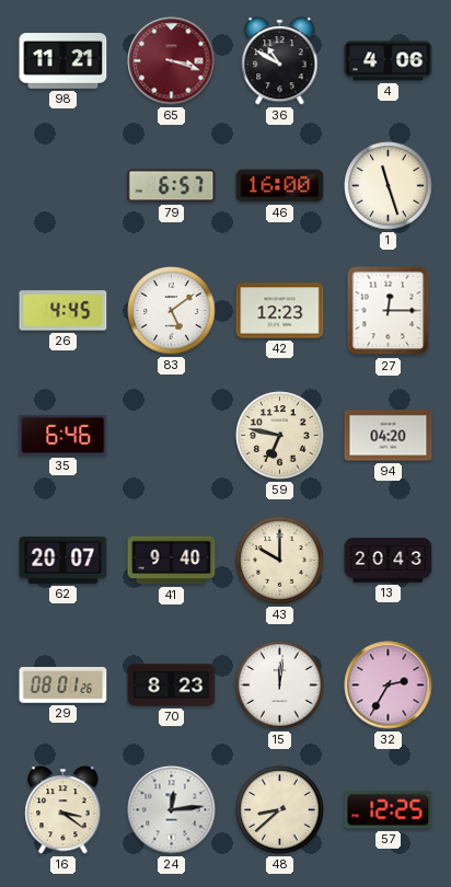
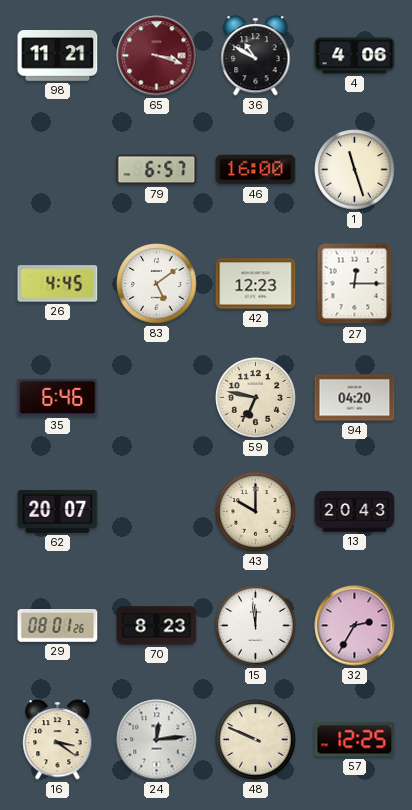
41: 9:40 -> none
15: 12:01 -> 11:59
48: 8:38 -> 9:49
